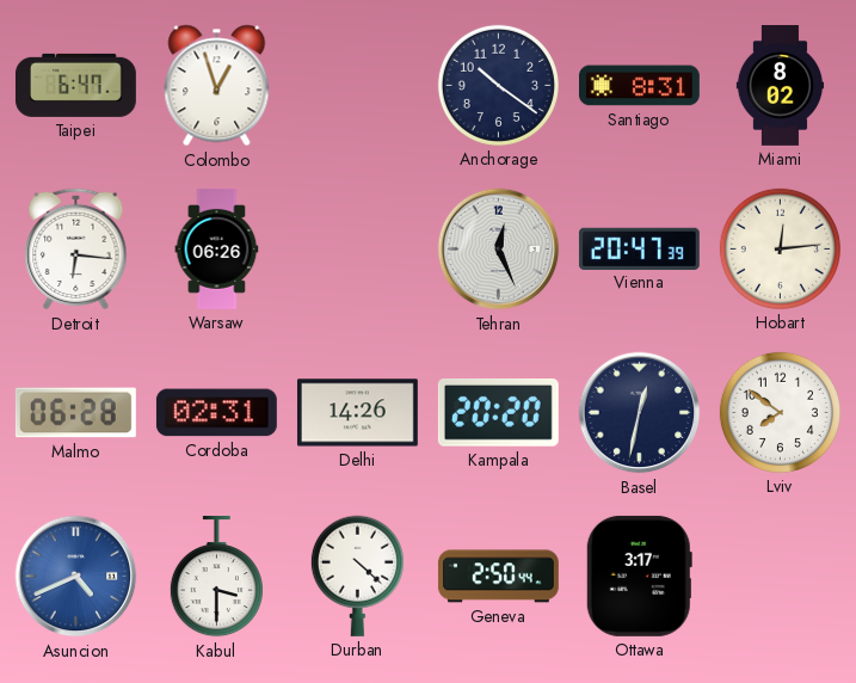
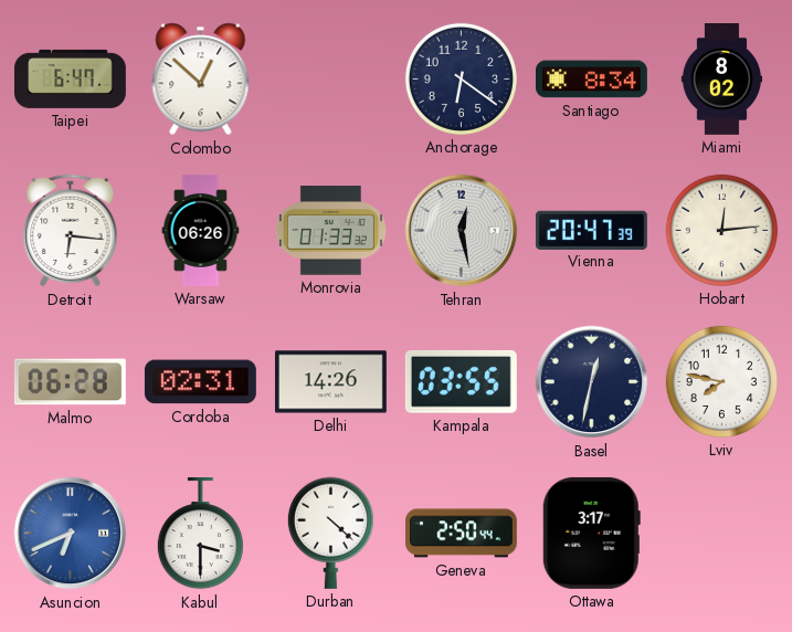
Colombo: 12:57 -> 12:52
Anchorage: 10:21 -> 6:21
Santiago: 8:31 -> 8:34
Monrovia: none -> 01:33
Tehran: 12:26 -> 12:28
Kampala: 20:20 -> 03:55
Lviv: 7:51 -> 7:47
Asuncion: 4:41 -> 6:41
